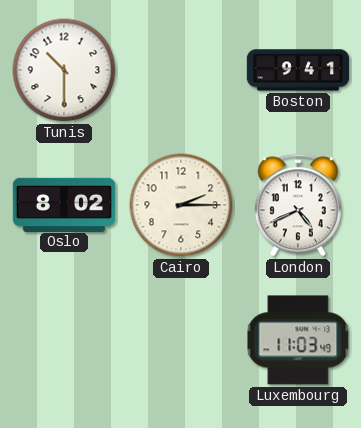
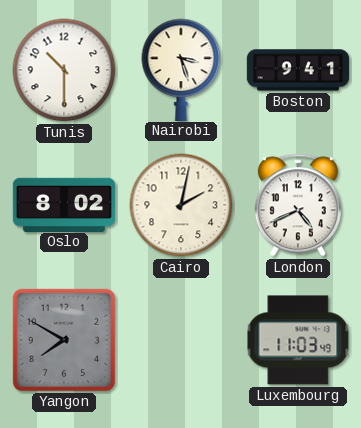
Nairobi: none -> 3:27
Cairo: 2:15 -> 2:02
Yangon: none -> 7:50
